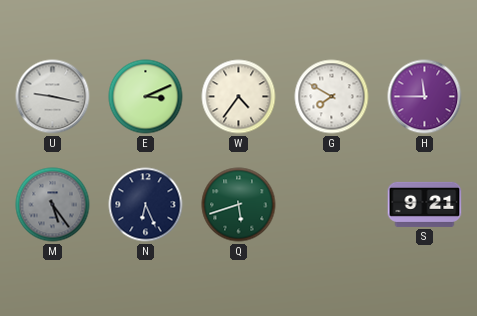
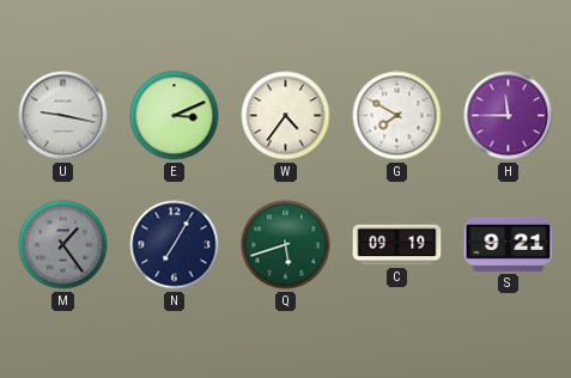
M: 5:24 -> 1:24
N: 6:26 -> 7:05
C: none -> 09:19
